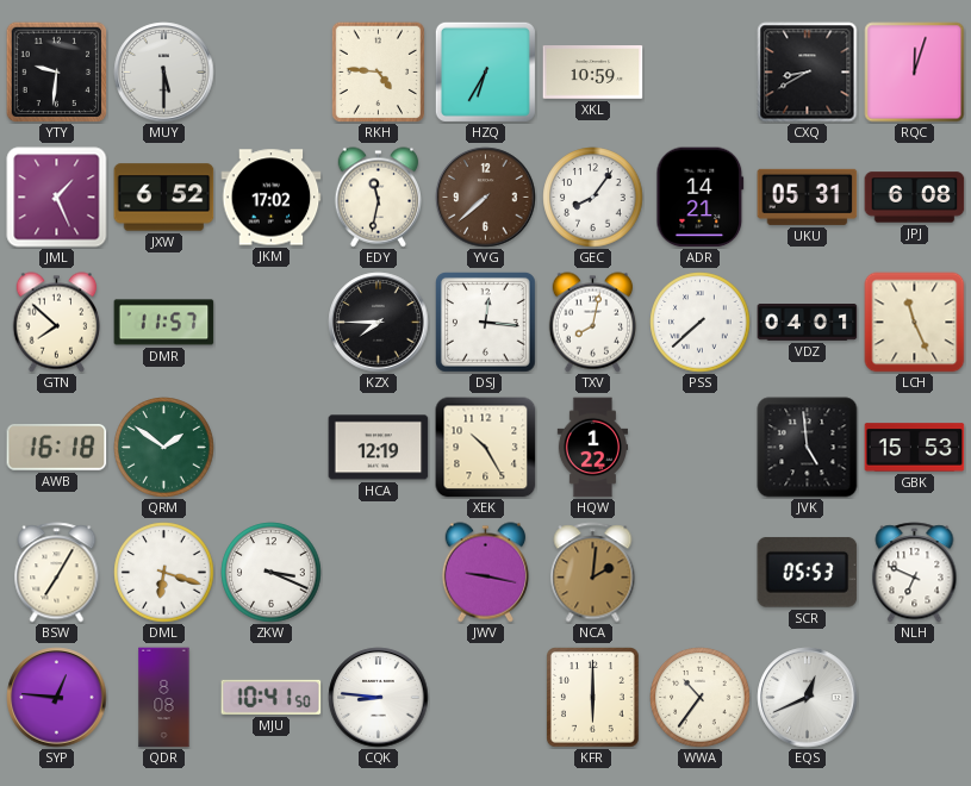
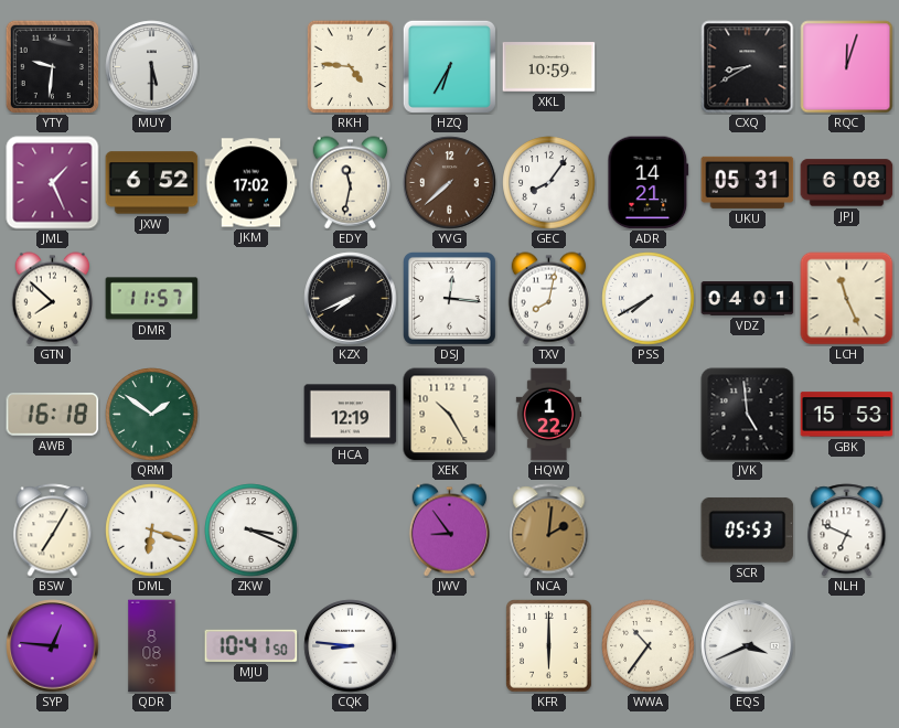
KZX: 7:45 -> 7:41
PSS: 7:38 -> 7:40
JWV: 9:17 -> 8:54
EQS: 12:41 -> 3:41
